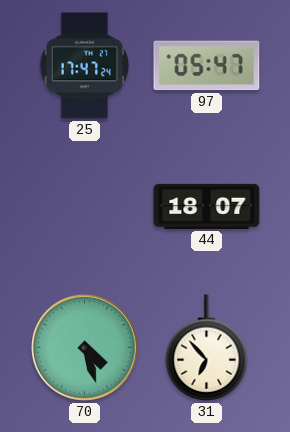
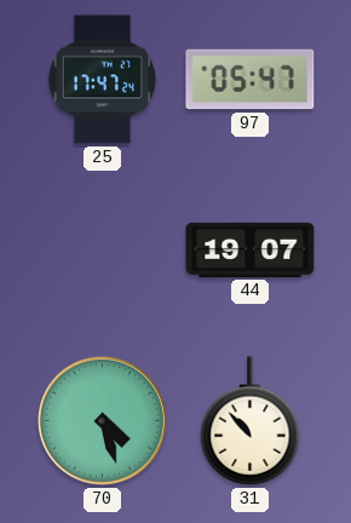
44: 18:07 -> 19:07
31: 6:53 -> 10:53
